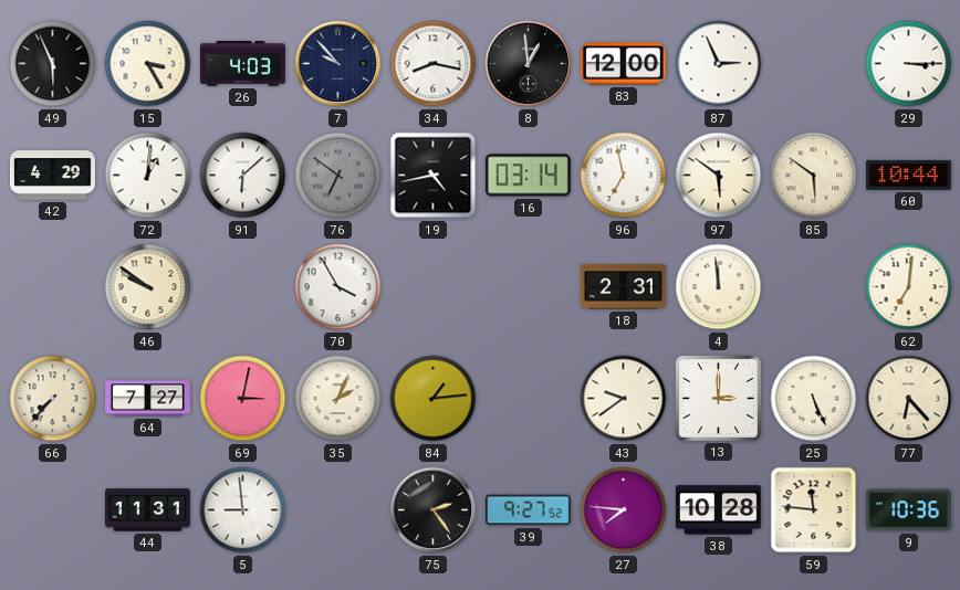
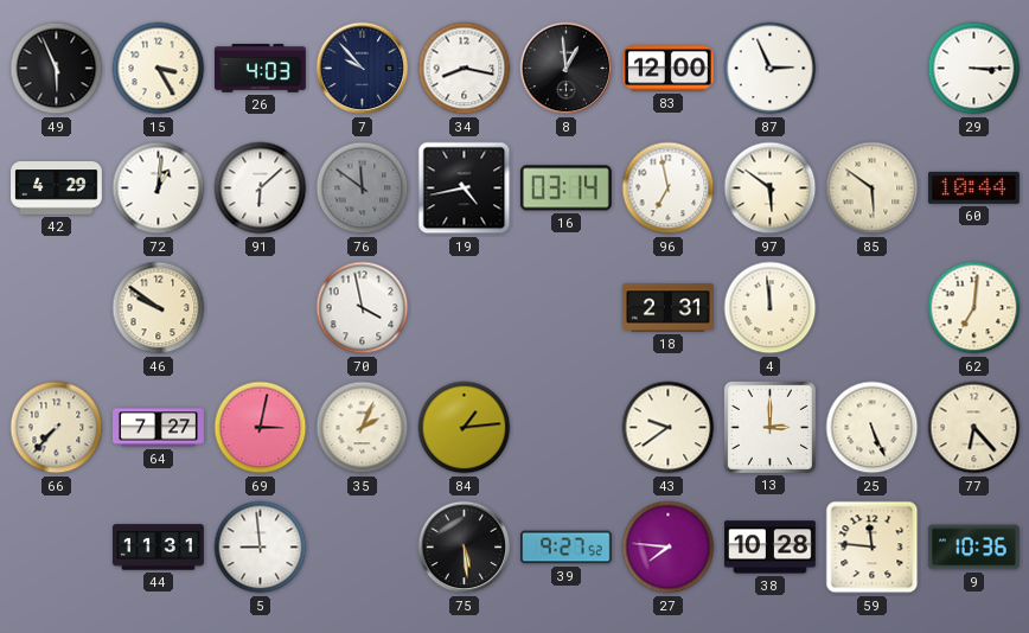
76: 6:51 -> 11:51
70: 3:55 -> 3:58
75: 2:24 -> 5:29
